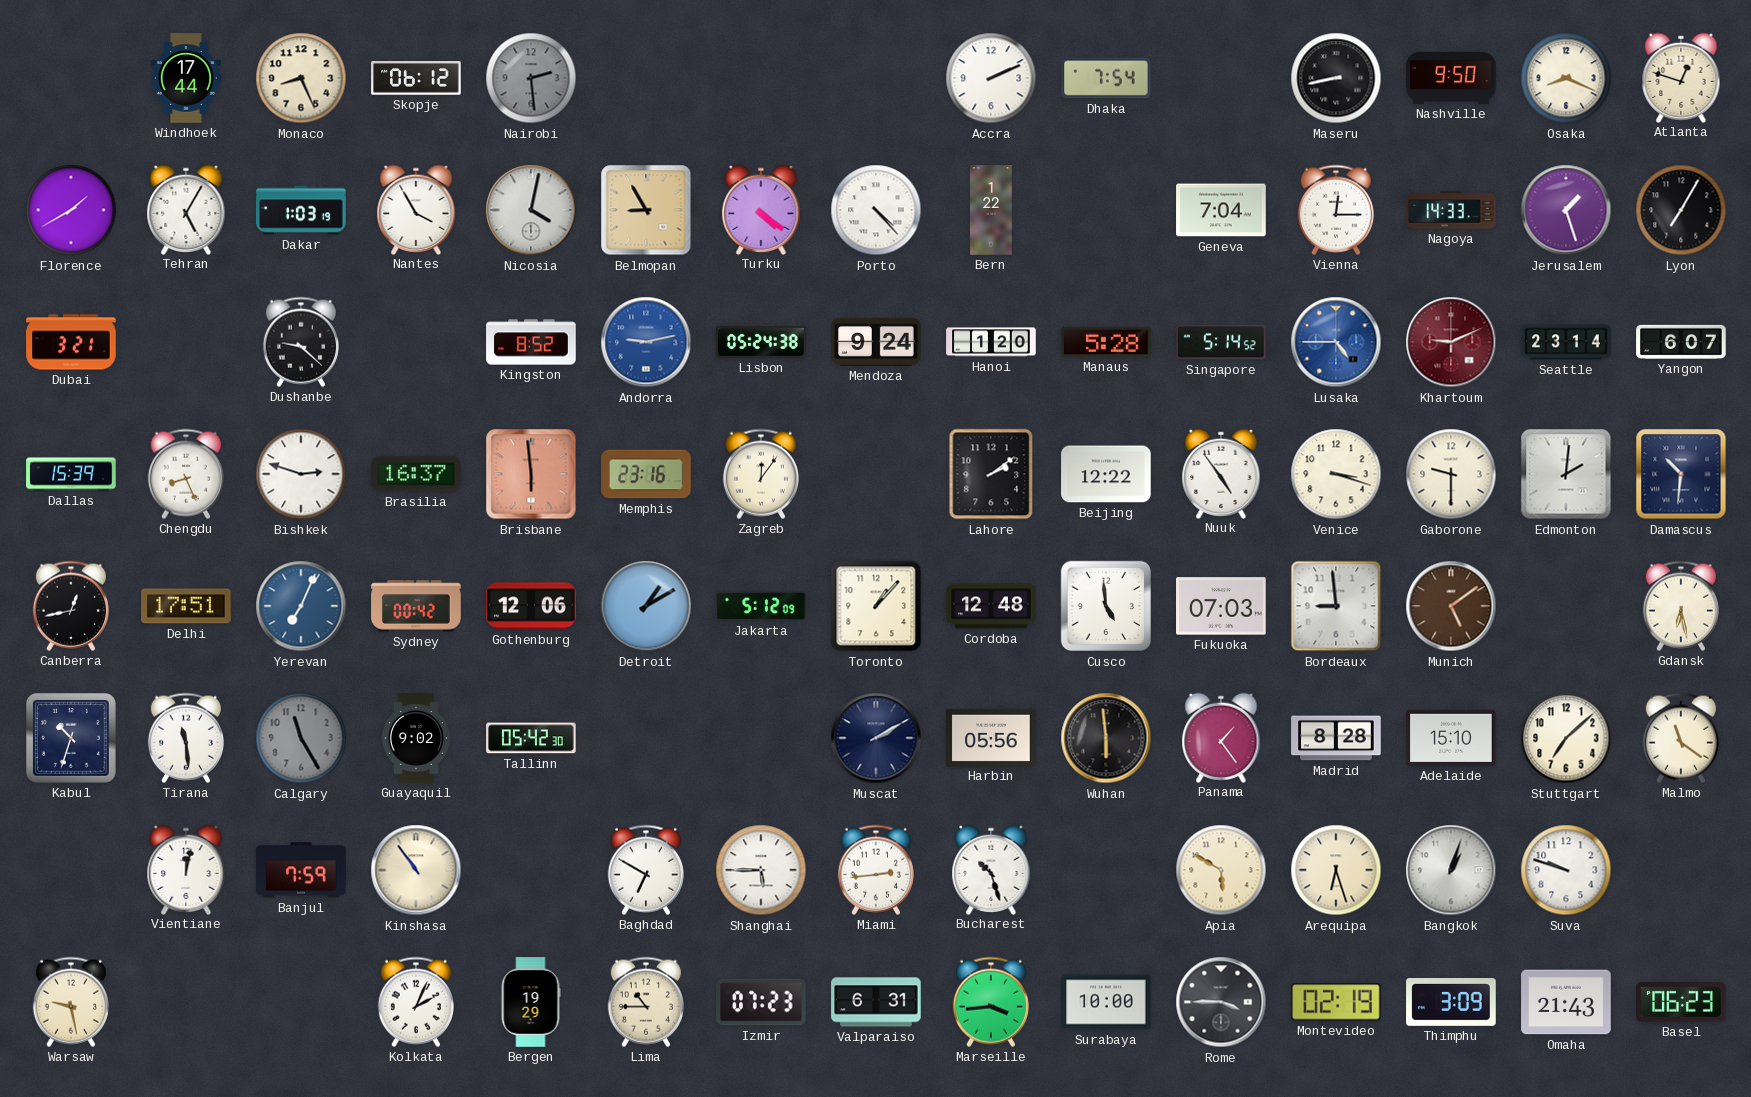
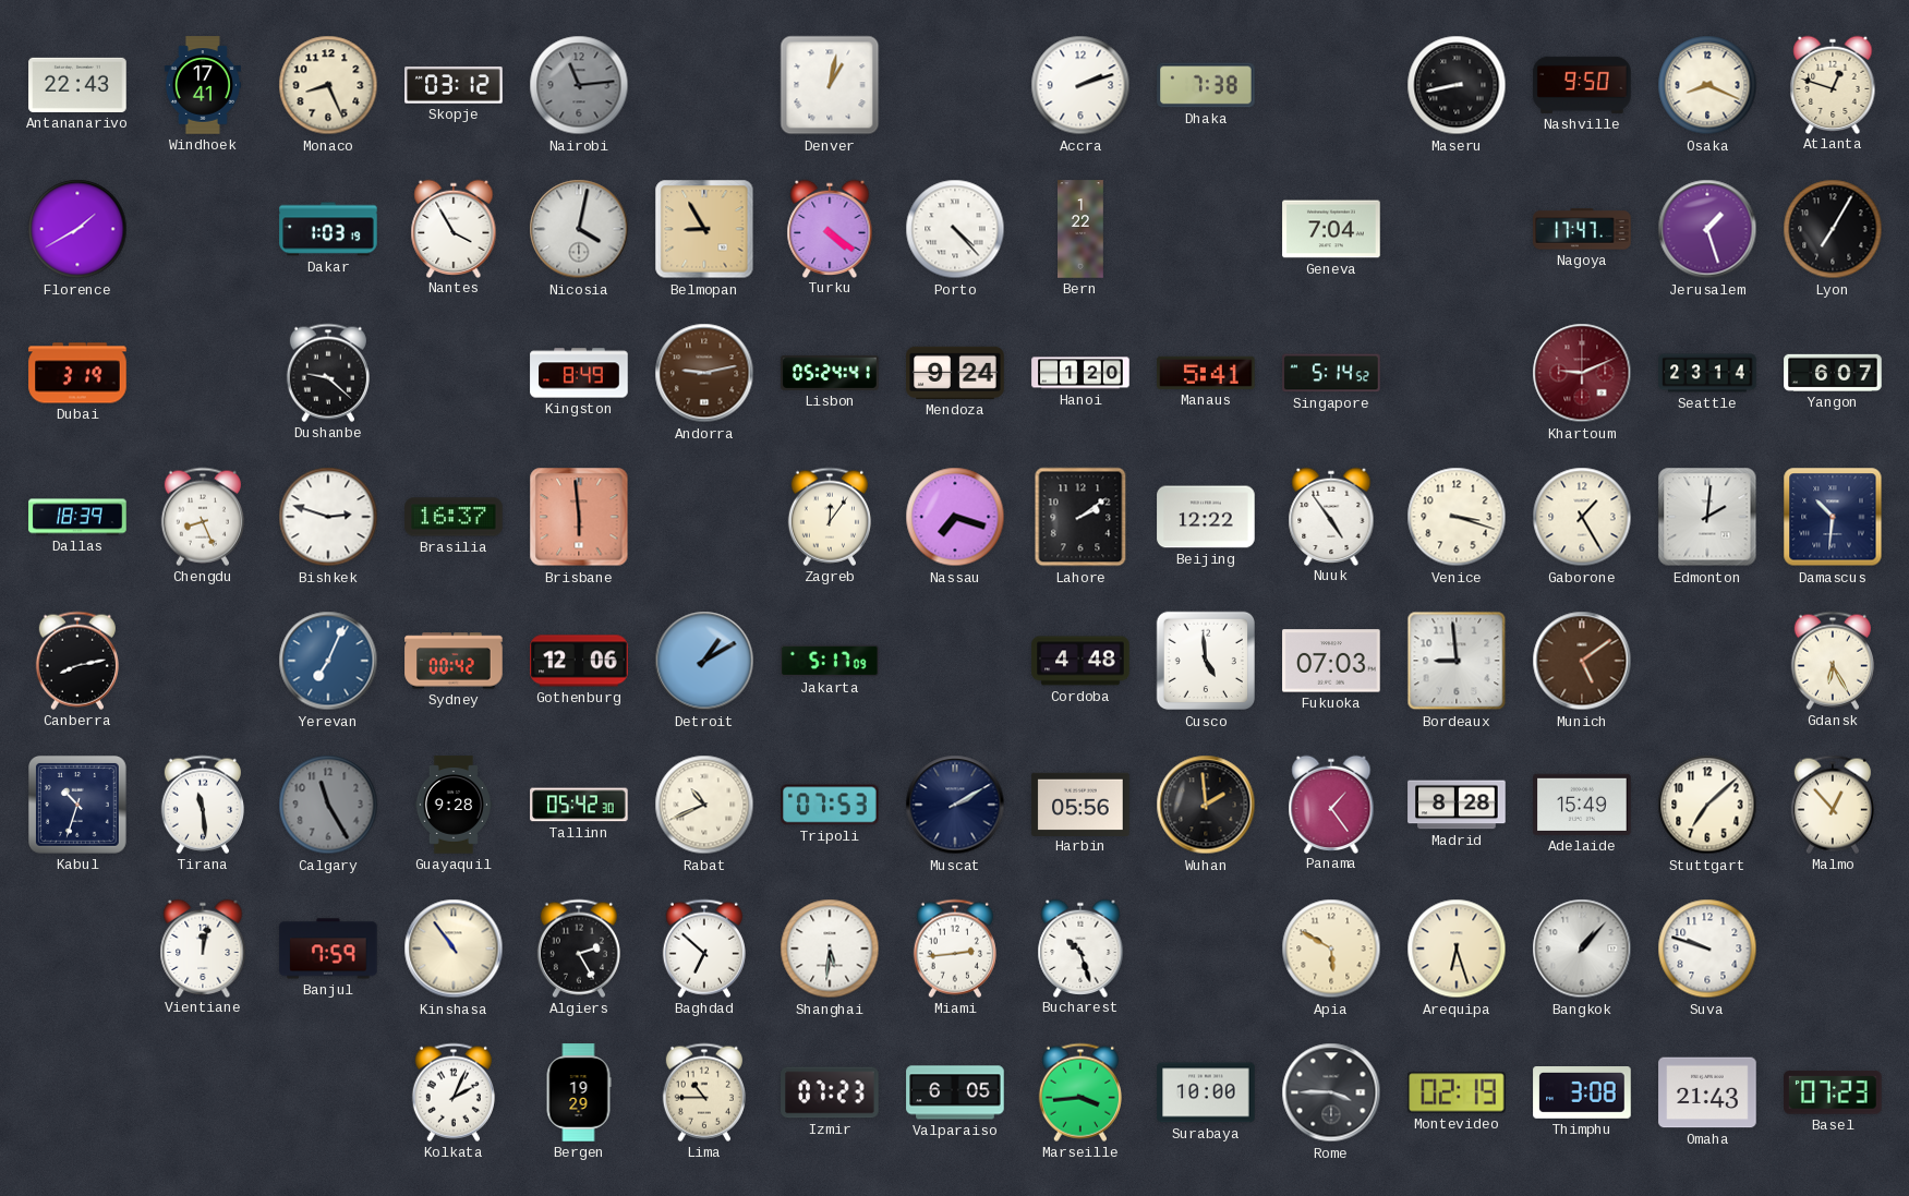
Antananarivo: none -> 22:43
Windhoek: 17:44 -> 17:41
Skopje: 06:12 -> 03:12
Nairobi: 2:29 -> 11:14
Denver: none -> 1:02
Accra: 2:11 -> 2:12
Dhaka: 7:54 -> 7:38
Tehran: 5:05 -> none
Vienna: 12:15 -> none
Nagoya: 14:33 -> 17:47
Dubai: 3:21 -> 3:19
Kingston: 8:52 -> 8:49
Andorra dial: blue -> brown
Lisbon: 05:24:38 -> 05:24:41
Manaus: 5:28 -> 5:41
Lusaka: 4:45 -> none
Dallas: 15:39 -> 18:39
Memphis: 23:16 -> none
Nassau: none -> 7:18
Gaborone: 9:30 -> 1:25
Canberra: 12:43 -> 8:13
Delhi: 17:51 -> none
Jakarta: 5:12 -> 5:17
Toronto: 1:07 -> none
Cordoba: 12:48 -> 4:48
Gdansk: 6:28 -> 6:25
Guayaquil: 9:02 -> 9:28
Rabat: none -> 10:41
Tripoli: none -> 07:53
Wuhan: 5:59 -> 1:59
Adelaide: 15:10 -> 15:49
Malmo: 11:21 -> 12:53
Algiers: none -> 2:25
Baghdad: 6:50 -> 6:52
Shanghai: 5:45 -> 5:31
Bangkok: 1:03 -> 1:07
Warsaw: 9:28 -> none
Valparaiso: 6:31 -> 6:05
Thimphu: 3:09 -> 3:08
Basel: 06:23 -> 07:23
